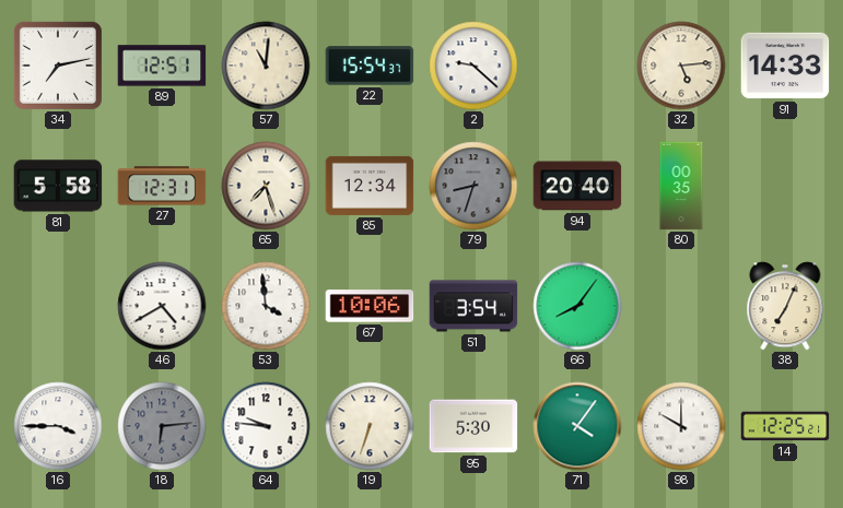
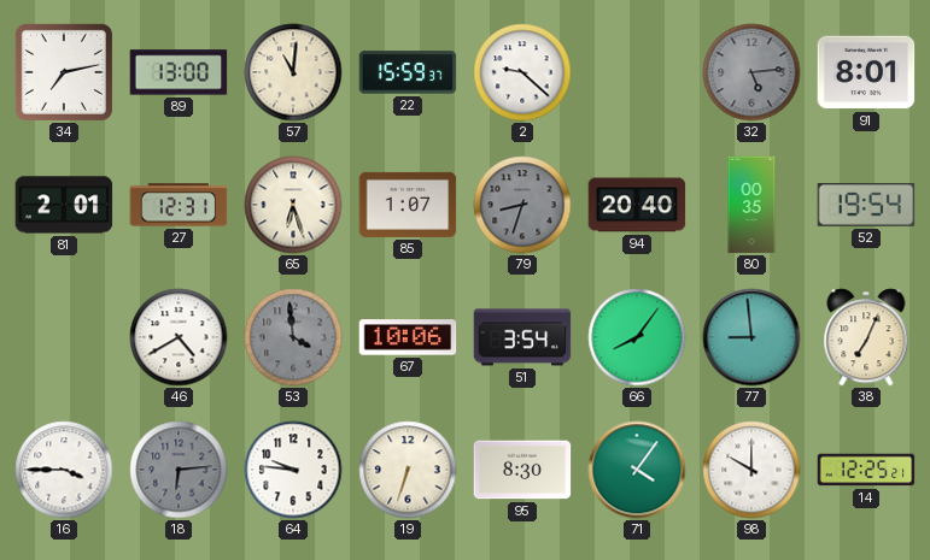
89: 12:51 -> 13:00
22: 15:54 -> 15:59
32 dial: cream -> grey
91: 14:33 -> 8:01
81: 5:58 -> 2:01
65: 7:27 -> 6:27
85: 12:34 -> 1:07
52: none -> 19:54
53 dial: white -> grey
77: none -> 8:59
95: 5:30 -> 8:30
